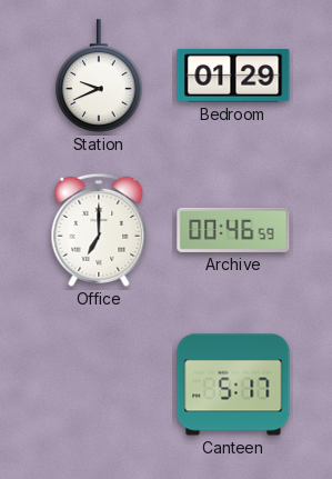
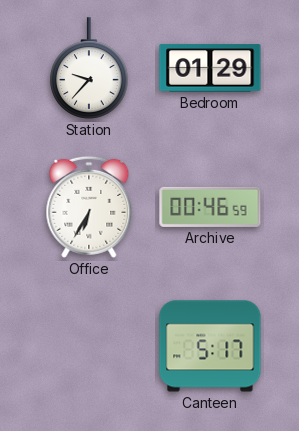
Station: 9:41 -> 9:37
Office: 7:00 -> 6:35
